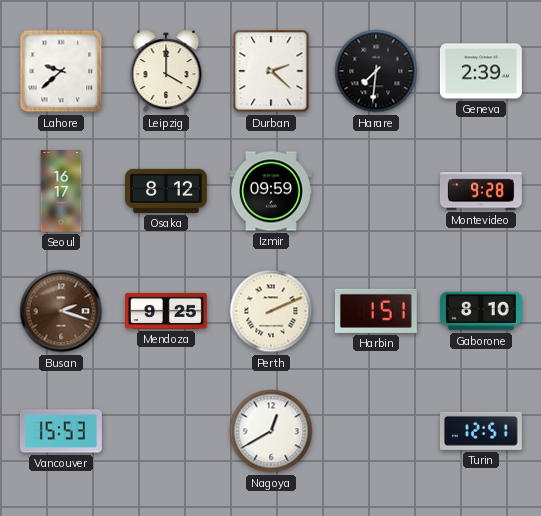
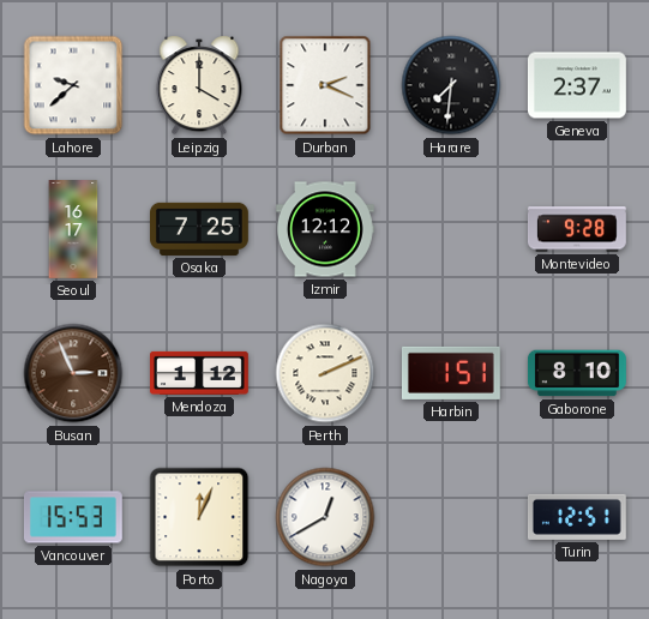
Durban: 2:22 -> 2:19
Geneva: 2:39 -> 2:37
Osaka: 8:12 -> 7:25
Izmir: 09:59 -> 12:12
Busan: 2:18 -> 2:56
Mendoza: 9:25 -> 1:12
Porto: none -> 12:04
